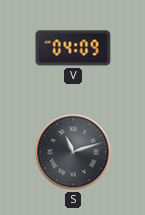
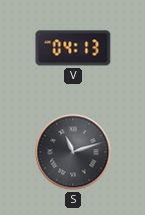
V: 04:09 -> 04:13
